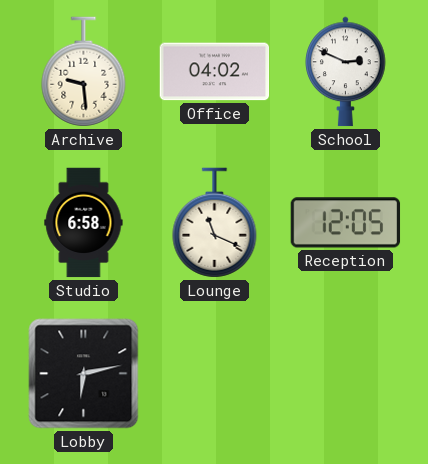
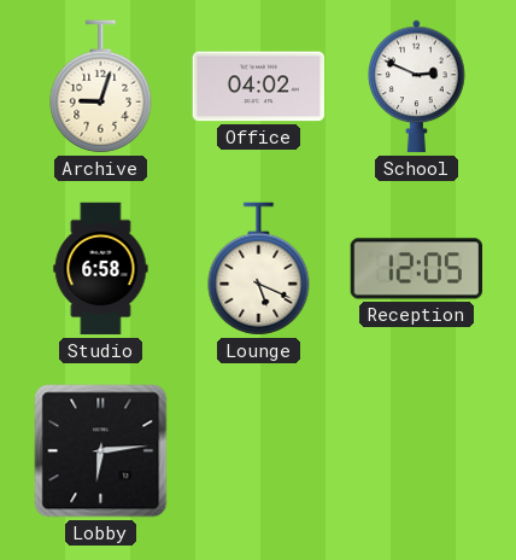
Archive: 9:29 -> 9:03
Lounge: 11:19 -> 5:19
Lobby: 6:13 -> 6:14
